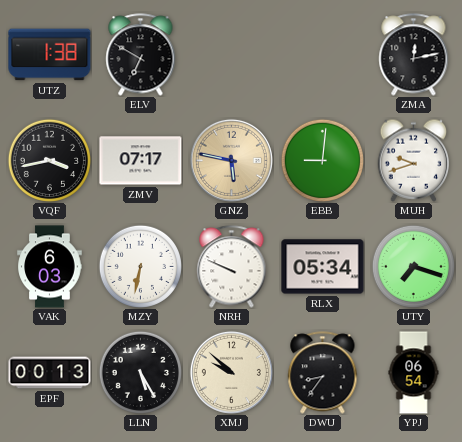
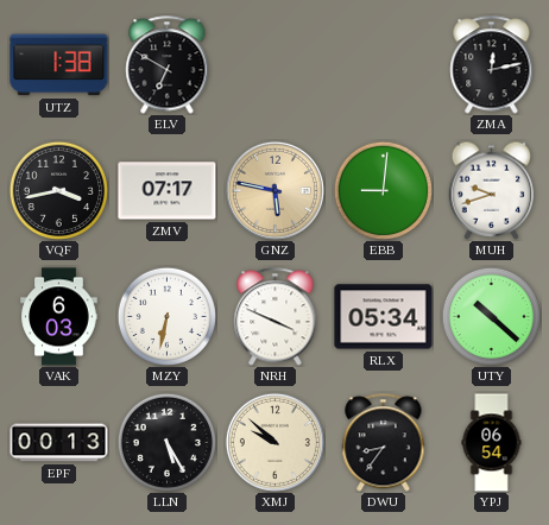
NRH: 9:49 -> 3:49
UTY: 7:18 -> 10:22
